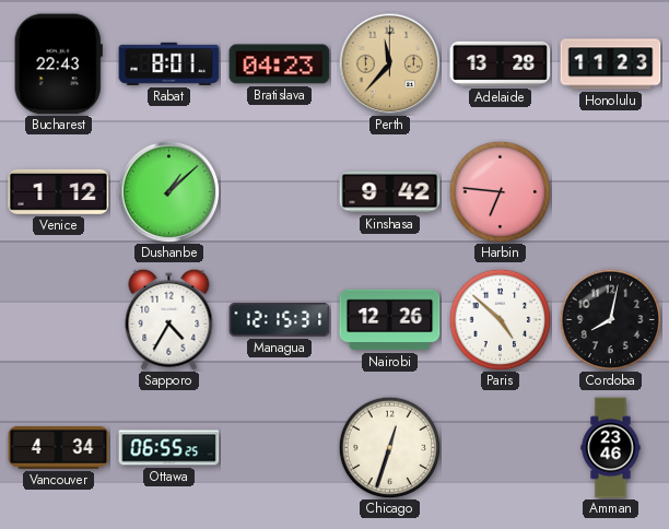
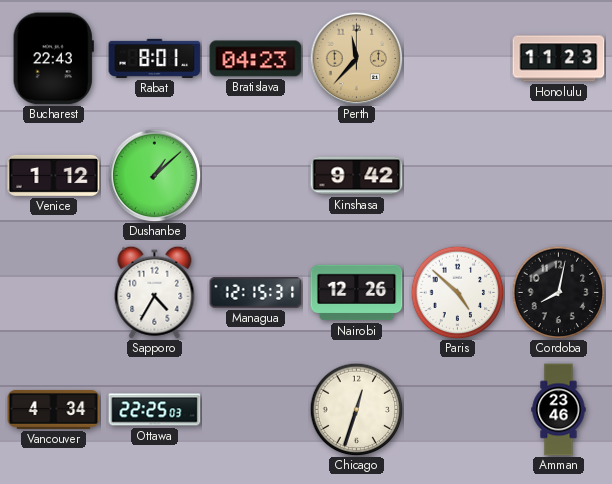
Adelaide: 13:28 -> none
Harbin: 6:46 -> none
Ottawa: 06:55 -> 22:25
